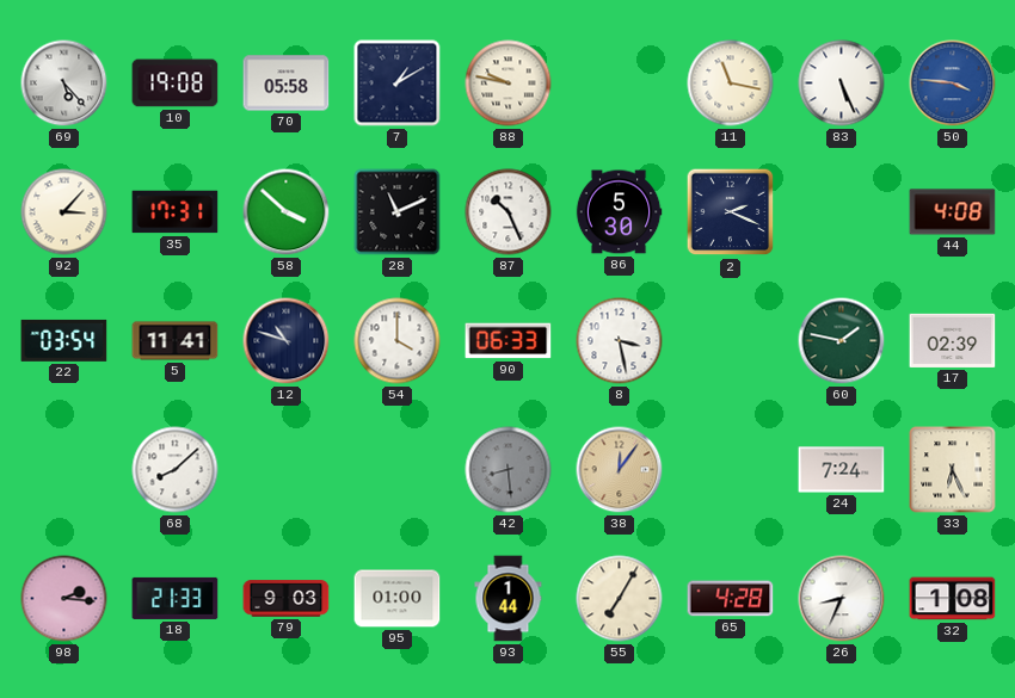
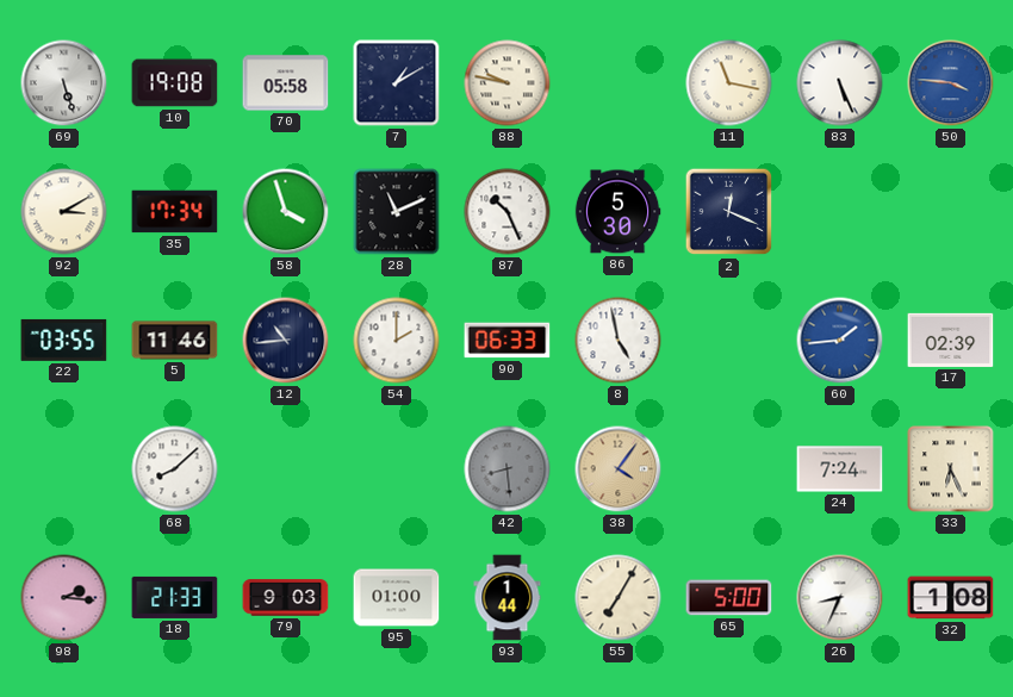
69: 5:23 -> 5:27
92: 3:07 -> 3:10
35: 17:31 -> 17:34
58: 3:52 -> 3:57
2: 2:19 -> 12:19
44: 4:08 -> none
22: 03:54 -> 03:55
5: 11:41 -> 11:46
12: 10:48 -> 10:44
54: 4:00 -> 2:00
8: 3:28 -> 4:58
60: 1:47 -> 1:44
60 dial: green -> blue
38: 12:06 -> 4:06
65: 4:28 -> 5:00
